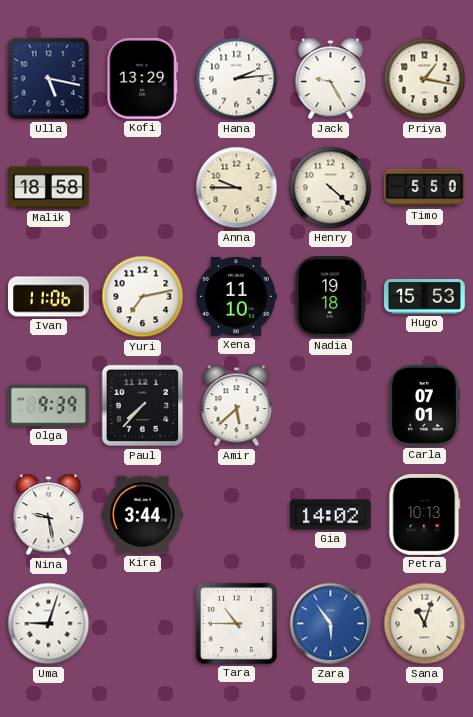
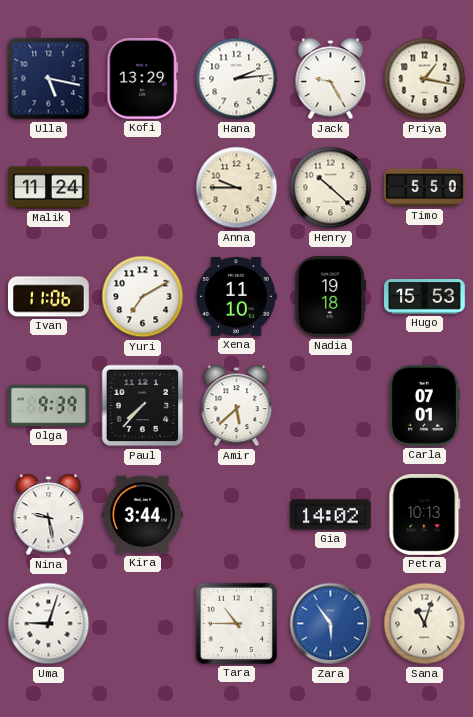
Malik: 18:58 -> 11:24
Henry: 4:22 -> 10:22
Yuri: 7:13 -> 7:10
